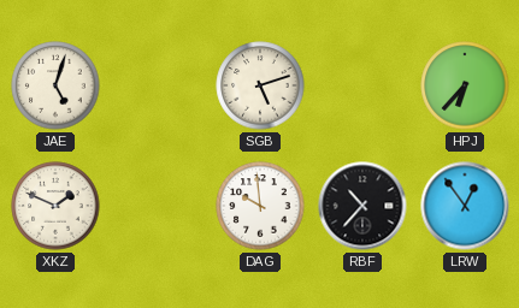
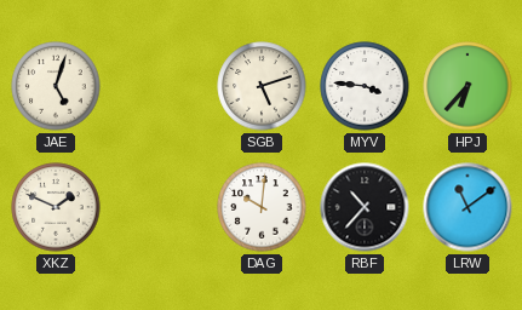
MYV: none -> 3:46
DAG: 9:59 -> 10:01
LRW: 12:54 -> 11:09
